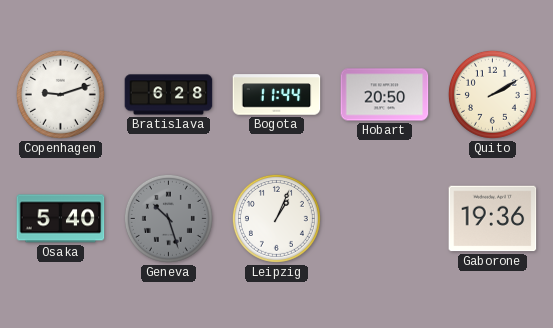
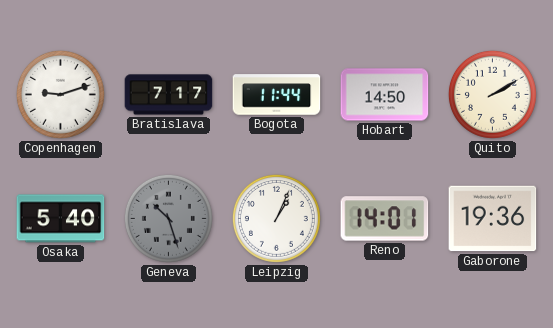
Bratislava: 6:28 -> 7:17
Hobart: 20:50 -> 14:50
Reno: none -> 14:01
